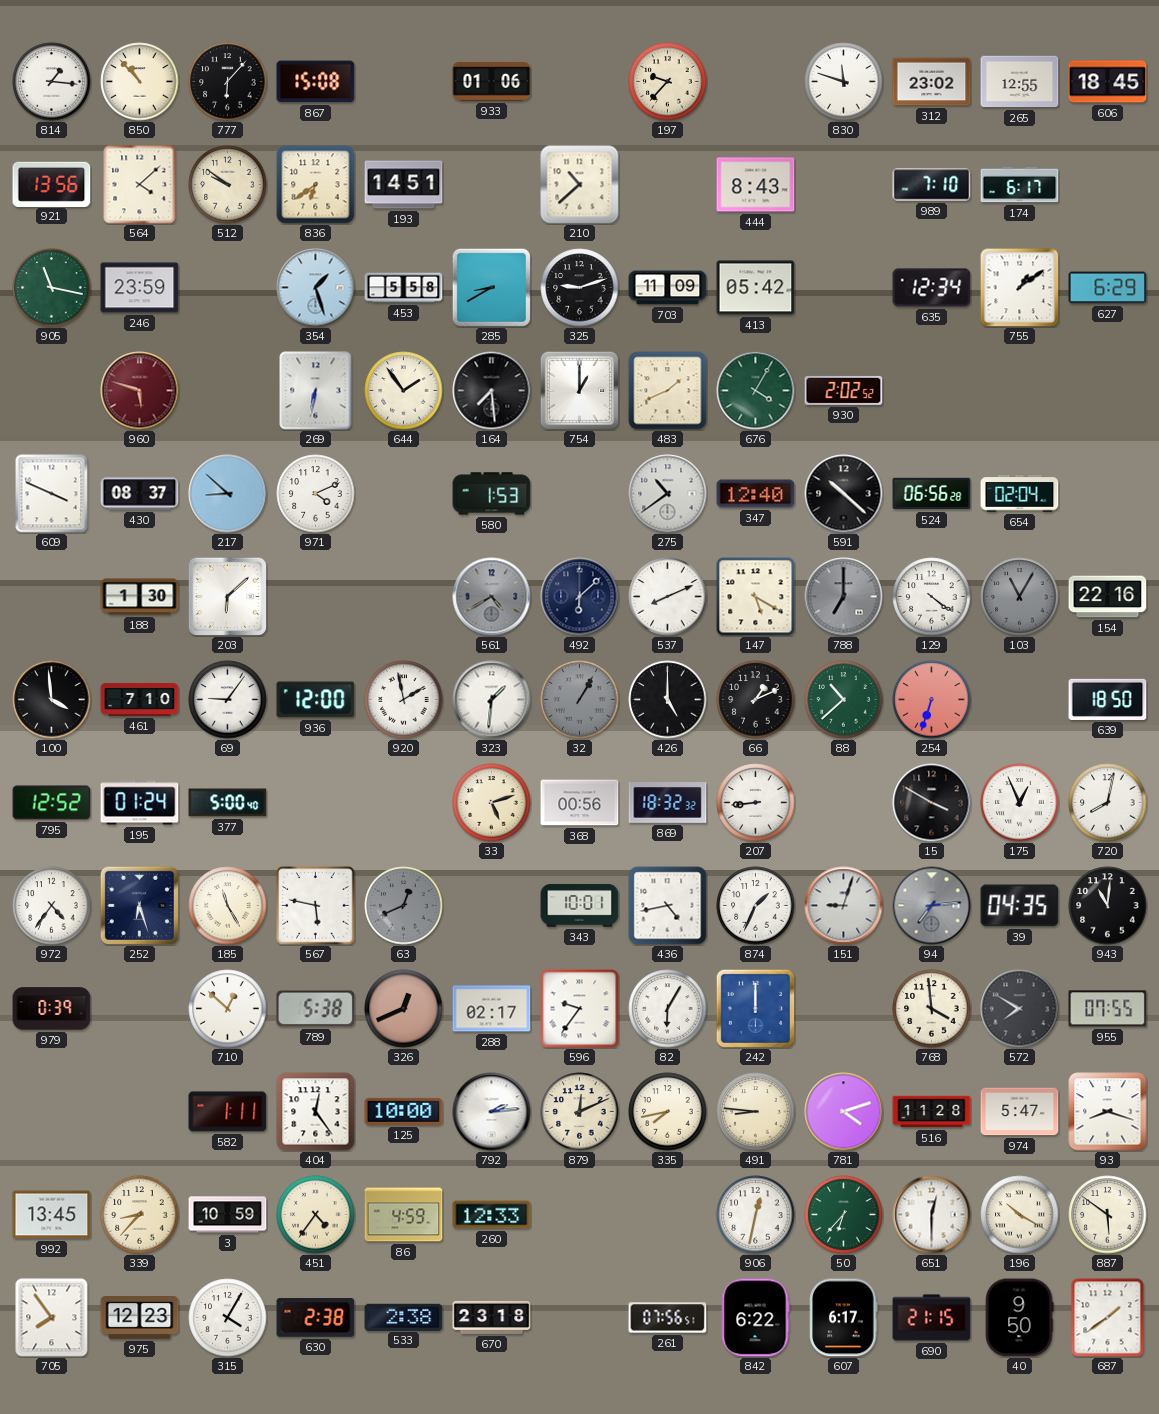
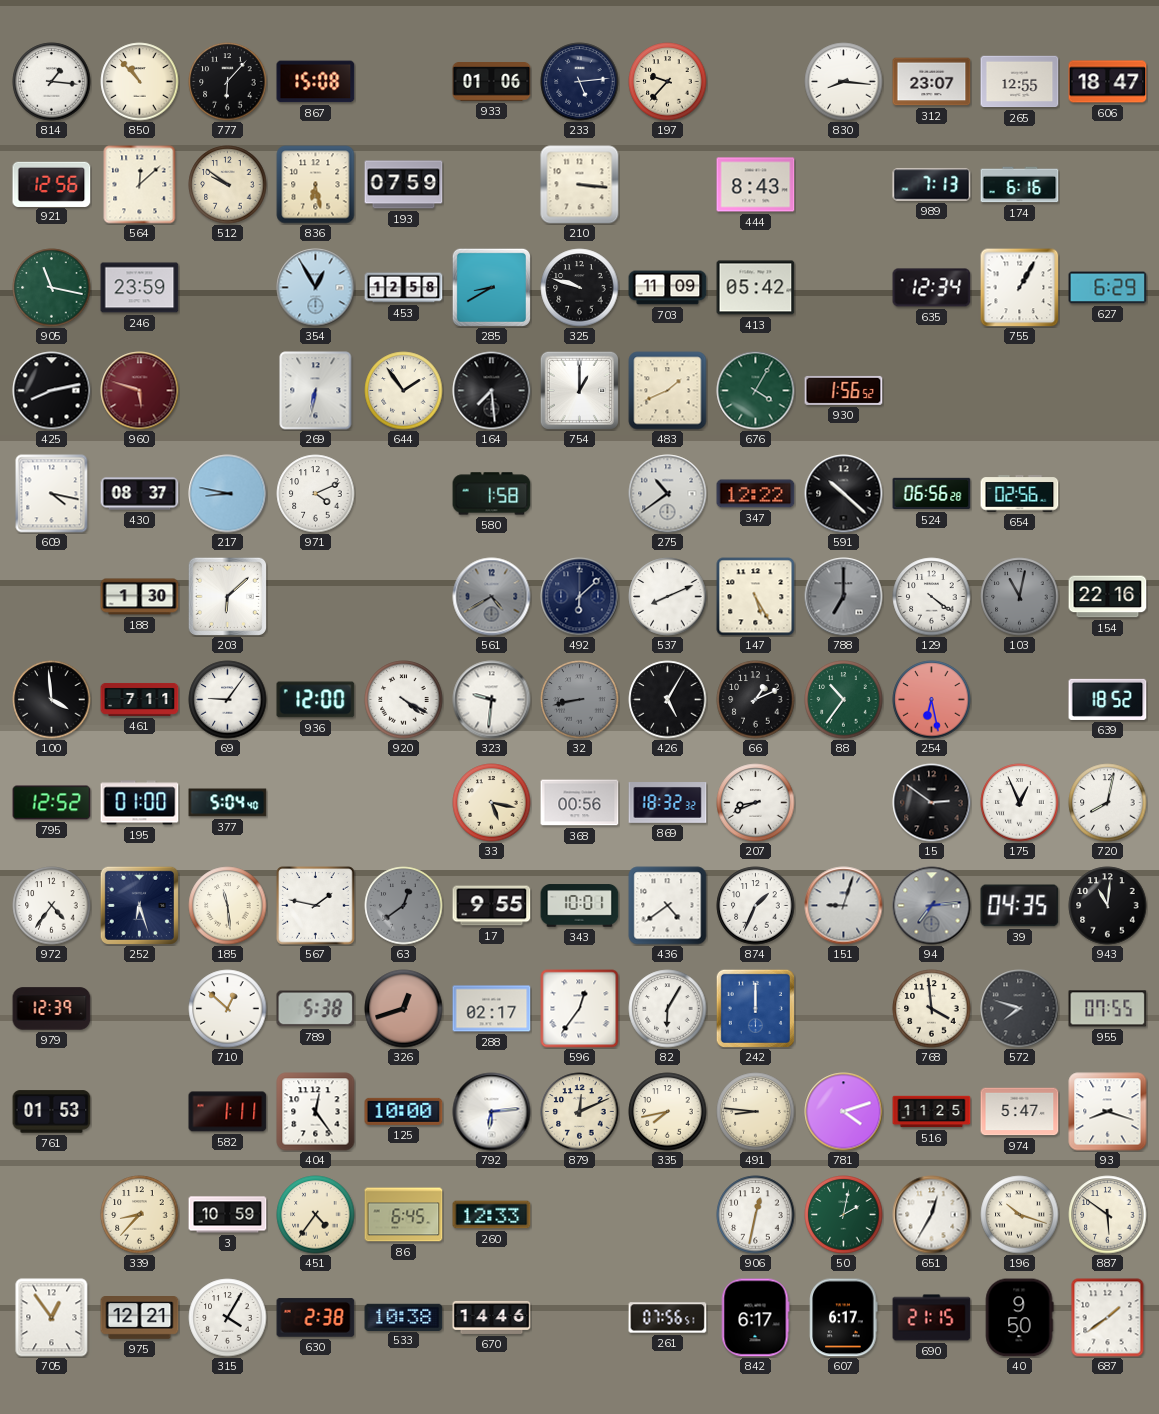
233: none -> 5:14
830: 11:48 -> 8:16
312: 23:02 -> 23:07
606: 18:45 -> 18:47
921: 13:56 -> 12:56
564: 4:08 -> 12:08
836: 6:39 -> 6:28
193: 14:51 -> 07:59
210: 10:38 -> 3:16
989: 7:10 -> 7:13
174: 6:17 -> 6:16
354: 1:27 -> 12:55
453: 5:58 -> 12:58
325: 9:12 -> 9:48
755: 1:09 -> 1:05
425: none -> 8:13
930: 2:02 -> 1:56
609: 3:49 -> 4:17
217: 8:52 -> 8:47
580: 1:53 -> 1:58
347: 12:40 -> 12:22
654: 02:04 -> 02:56
147: 5:20 -> 5:25
103: 11:05 -> 11:02
461: 7:10 -> 7:11
920: 1:58 -> 4:20
323: 1:31 -> 9:31
32: 1:05 -> 8:43
426: 5:00 -> 5:05
88: 10:38 -> 10:36
254: 6:33 -> 6:28
639: 18:50 -> 18:52
195: 01:24 -> 01:00
377: 5:00 -> 5:04
33: 5:12 -> 5:17
207: 8:44 -> 8:41
15: 3:50 -> 2:51
185: 11:25 -> 11:29
567: 5:47 -> 1:47
63: 12:41 -> 12:39
17: none -> 9:55
436: 4:43 -> 4:39
979: 0:39 -> 12:39
326: 12:41 -> 12:42
596: 9:36 -> 12:36
572: 7:50 -> 7:48
761: none -> 01:53
792: 2:14 -> 6:14
516: 11:28 -> 11:25
992: 13:45 -> none
86: 4:59 -> 6:45
50: 6:37 -> 2:02
651: 12:30 -> 12:35
196: 10:20 -> 10:18
705: 7:54 -> 12:54
975: 12:23 -> 12:21
533: 2:38 -> 10:38
670: 23:18 -> 14:46
842: 6:22 -> 6:17
